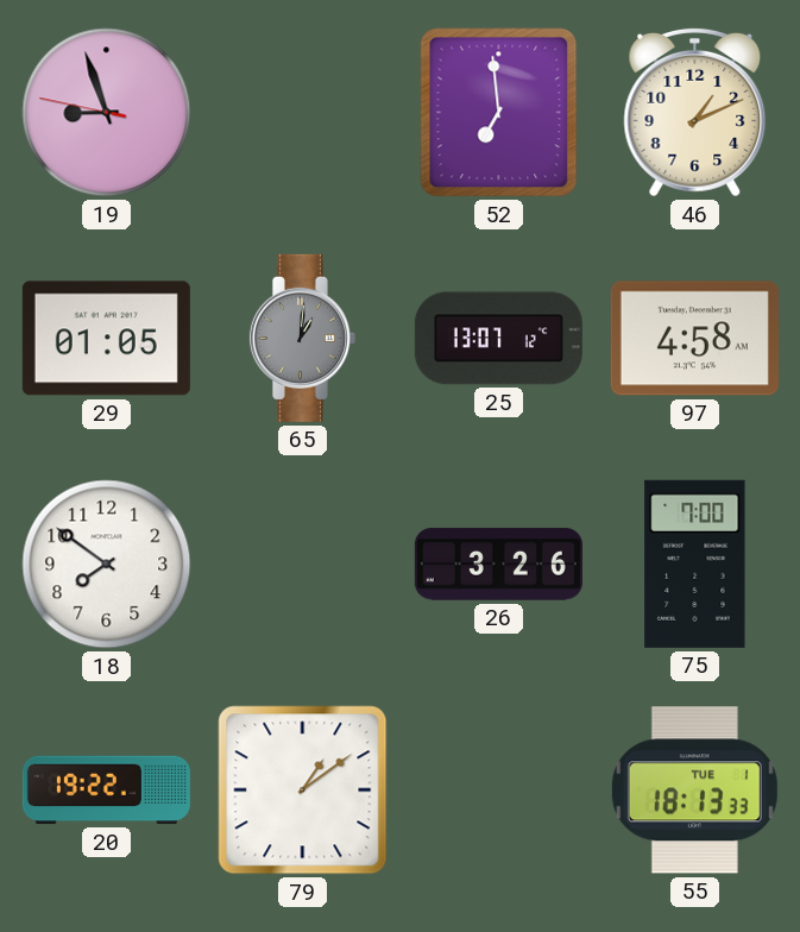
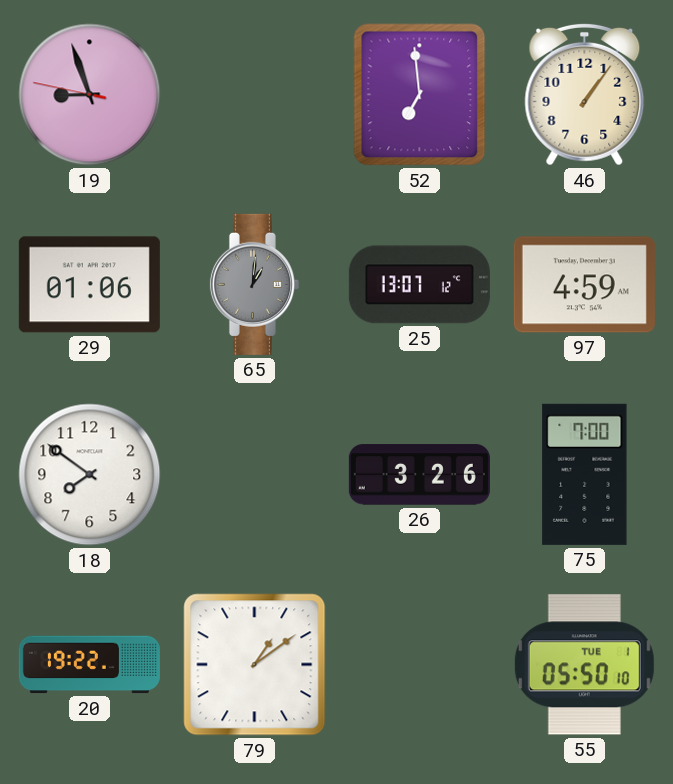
46: 1:11 -> 1:06
29: 01:05 -> 01:06
97: 4:58 -> 4:59
55: 18:13 -> 05:50
